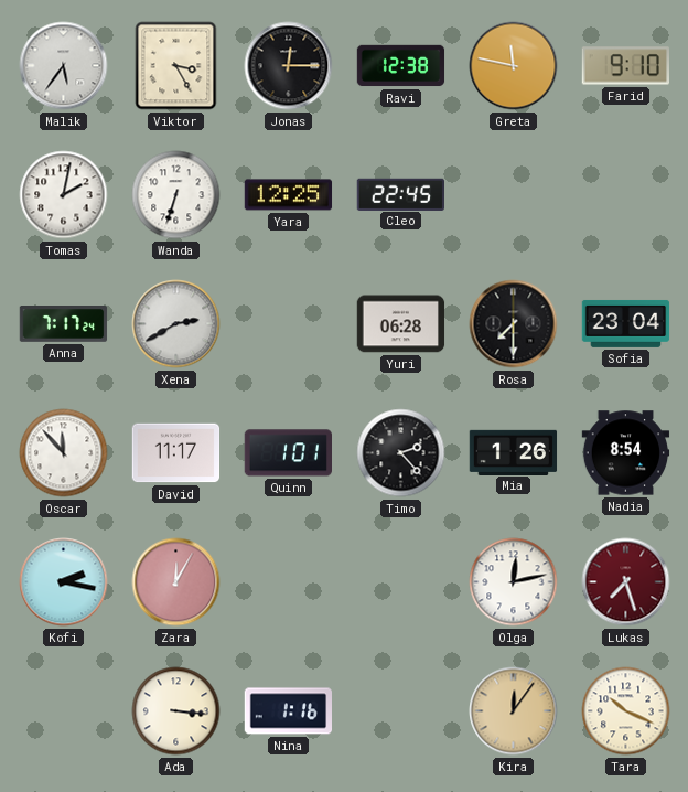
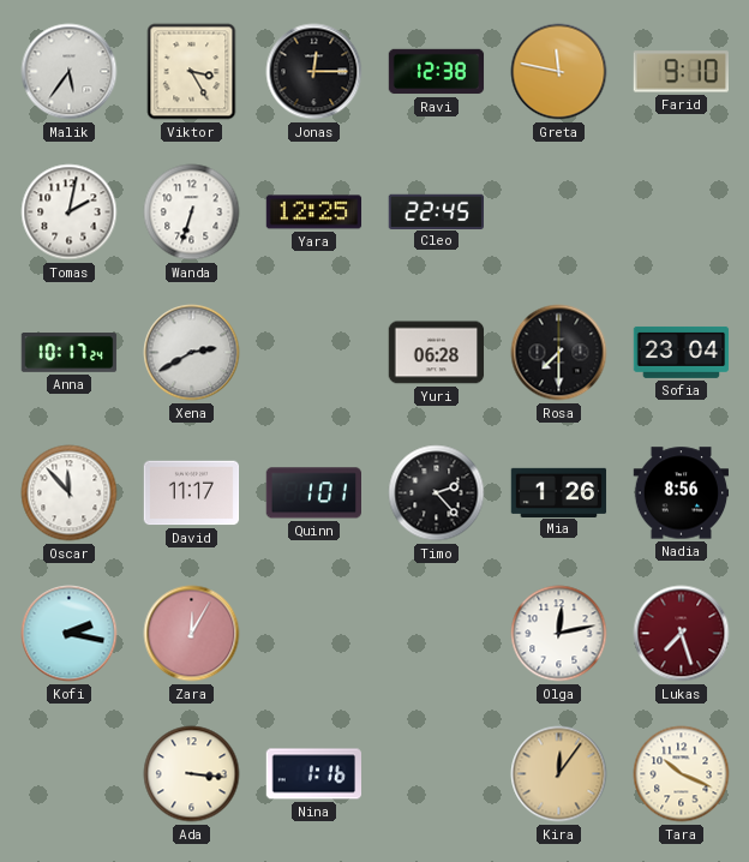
Anna: 7:17 -> 10:17
Nadia: 8:54 -> 8:56
